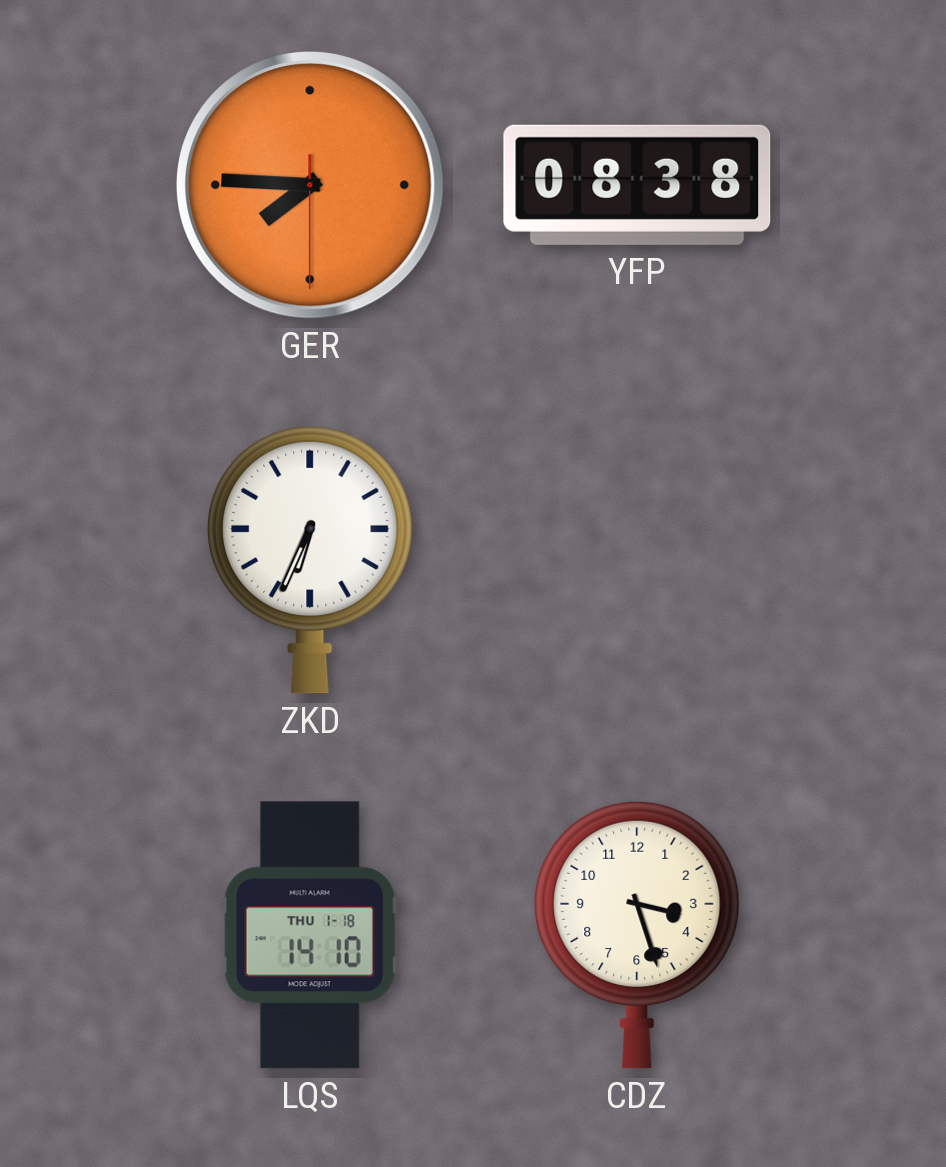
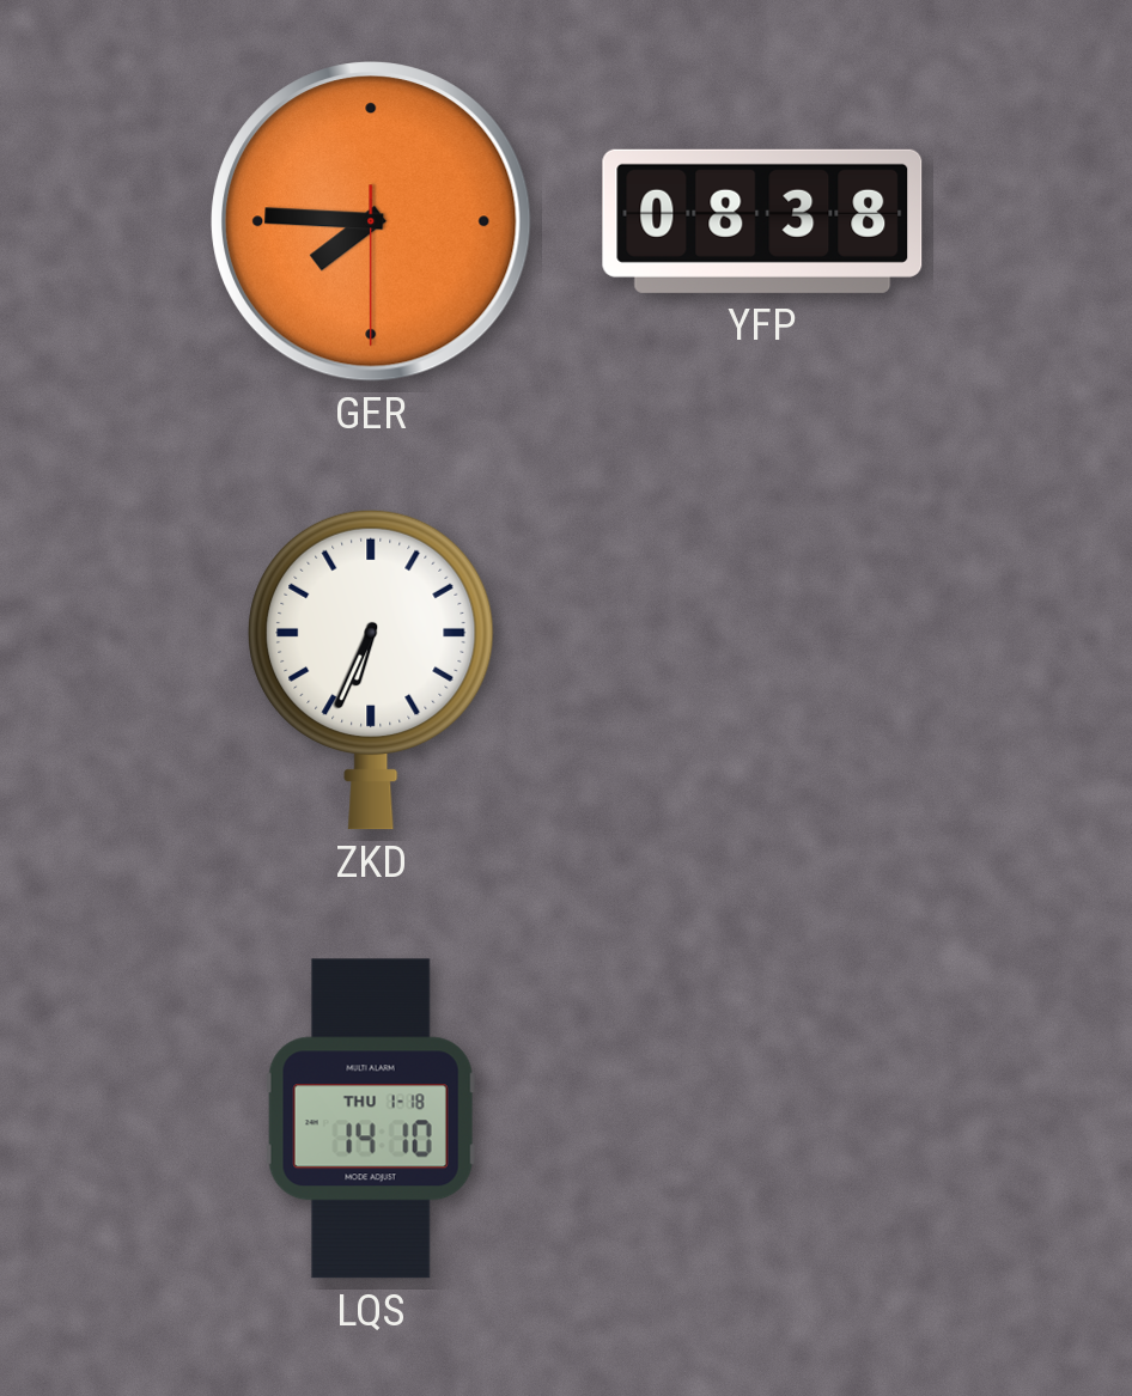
CDZ: 3:27 -> none
